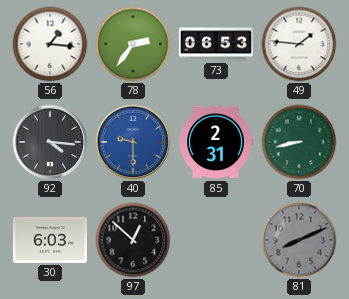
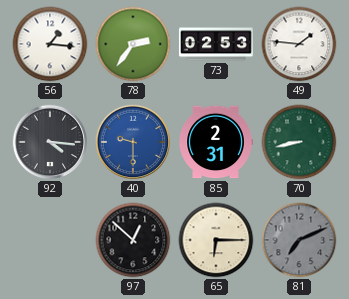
73: 06:53 -> 02:53
30: 6:03 -> none
65: none -> 6:15
81: 8:11 -> 7:11
